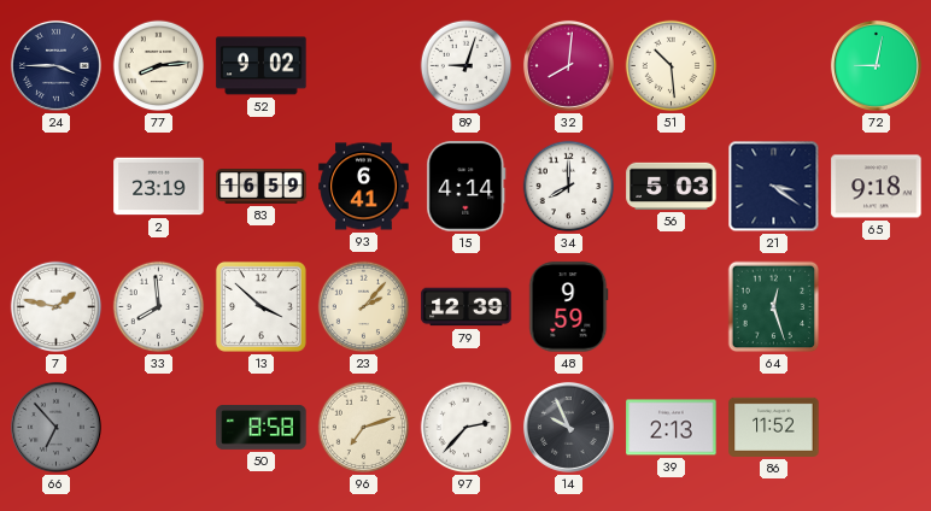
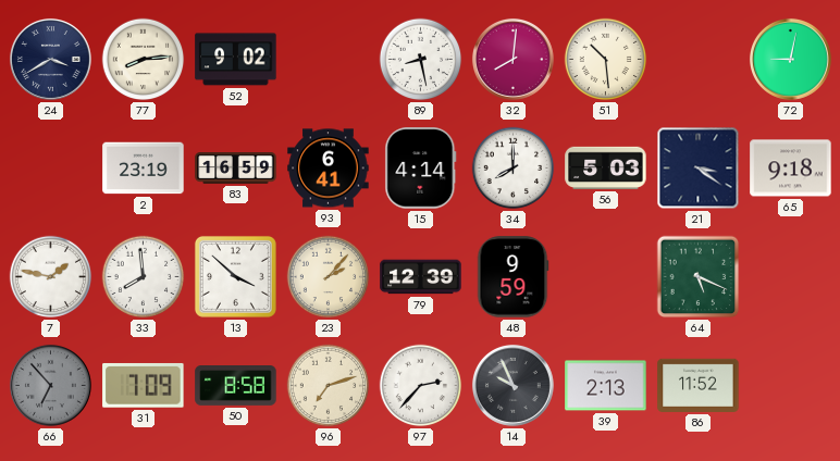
24: 3:45 -> 3:40
89: 9:03 -> 8:28
64: 12:27 -> 5:19
31: none -> 7:09
